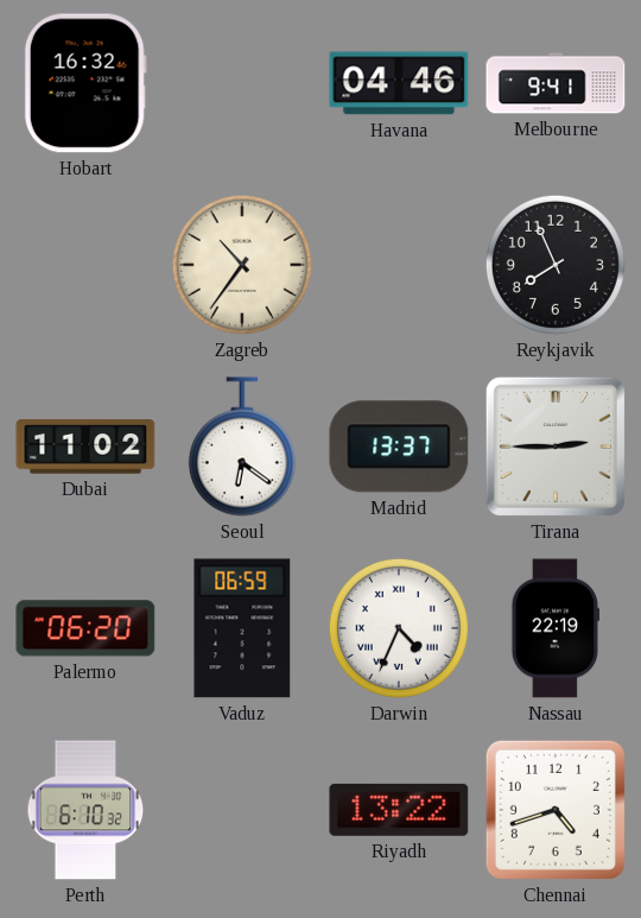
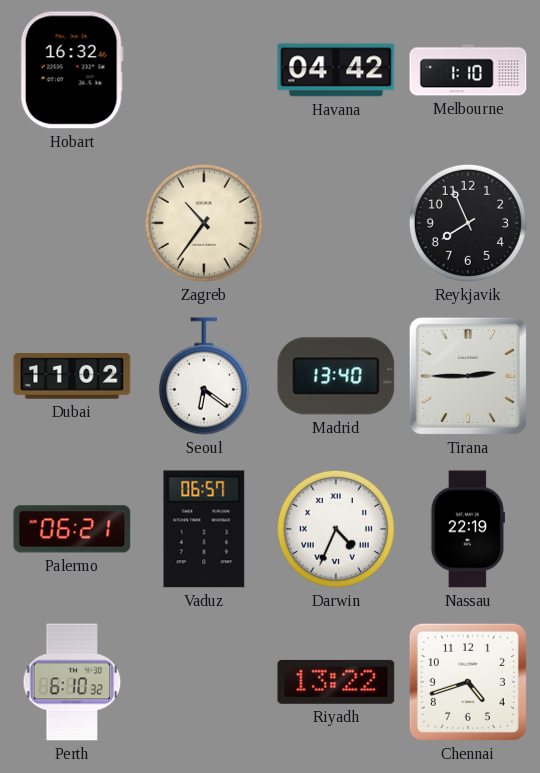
Havana: 04:46 -> 04:42
Melbourne: 9:41 -> 1:10
Madrid: 13:37 -> 13:40
Palermo: 06:20 -> 06:21
Vaduz: 06:59 -> 06:57
